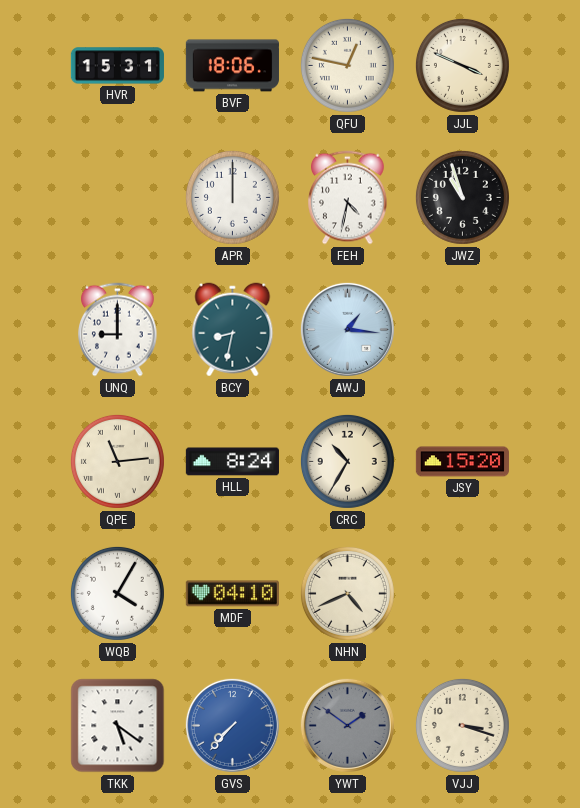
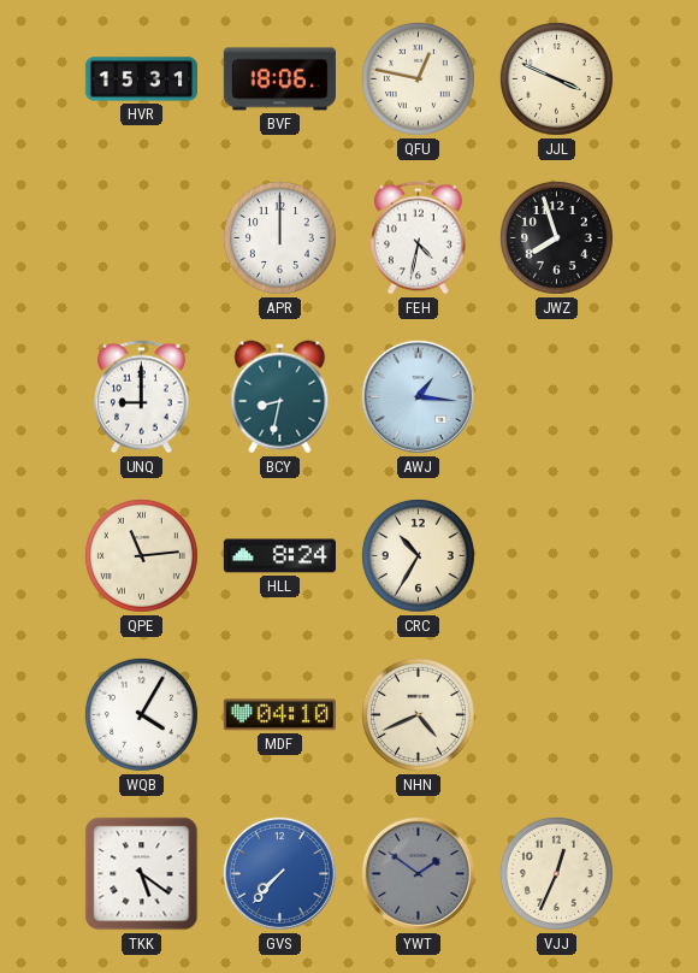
JWZ: 10:57 -> 7:57
JSY: 15:20 -> none
VJJ: 3:18 -> 12:34
